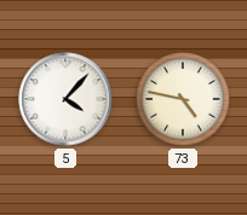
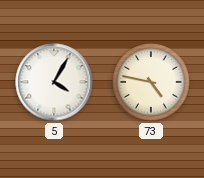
5: 4:07 -> 4:05
